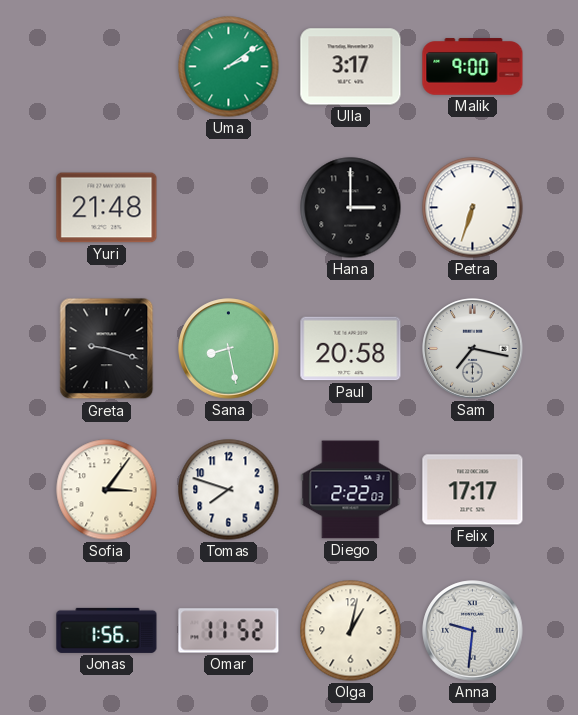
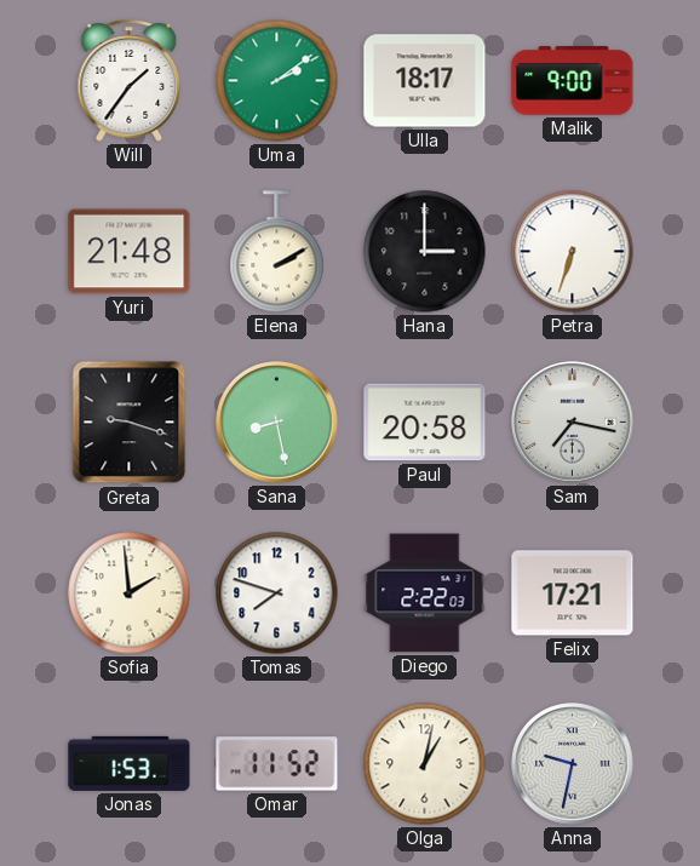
Will: none -> 1:36
Ulla: 3:17 -> 18:17
Elena: none -> 2:10
Sofia: 3:06 -> 1:59
Felix: 17:17 -> 17:21
Jonas: 1:56 -> 1:53
Anna: 9:31 -> 9:32
